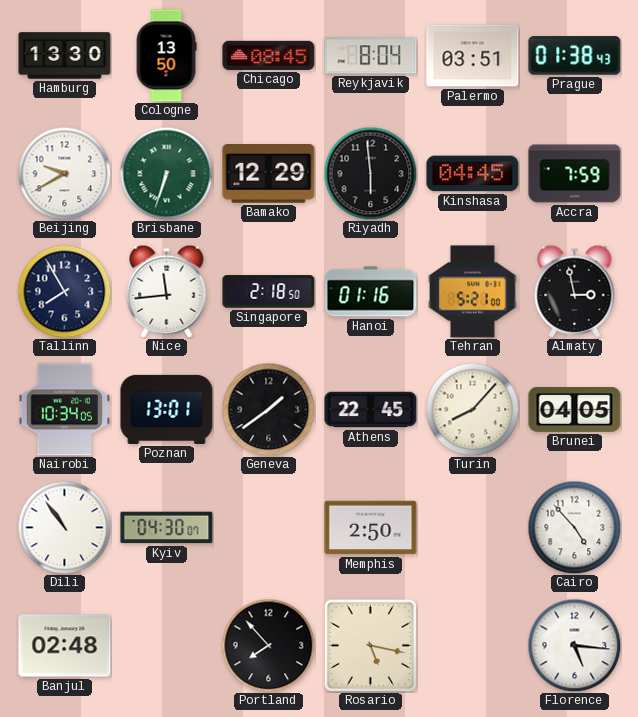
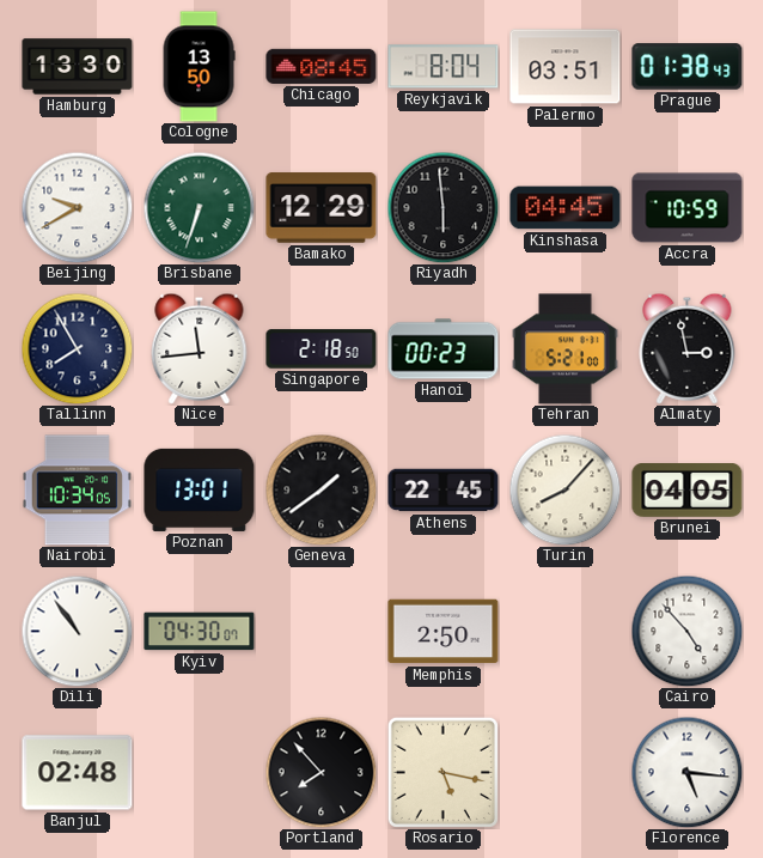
Accra: 7:59 -> 10:59
Hanoi: 01:16 -> 00:23
